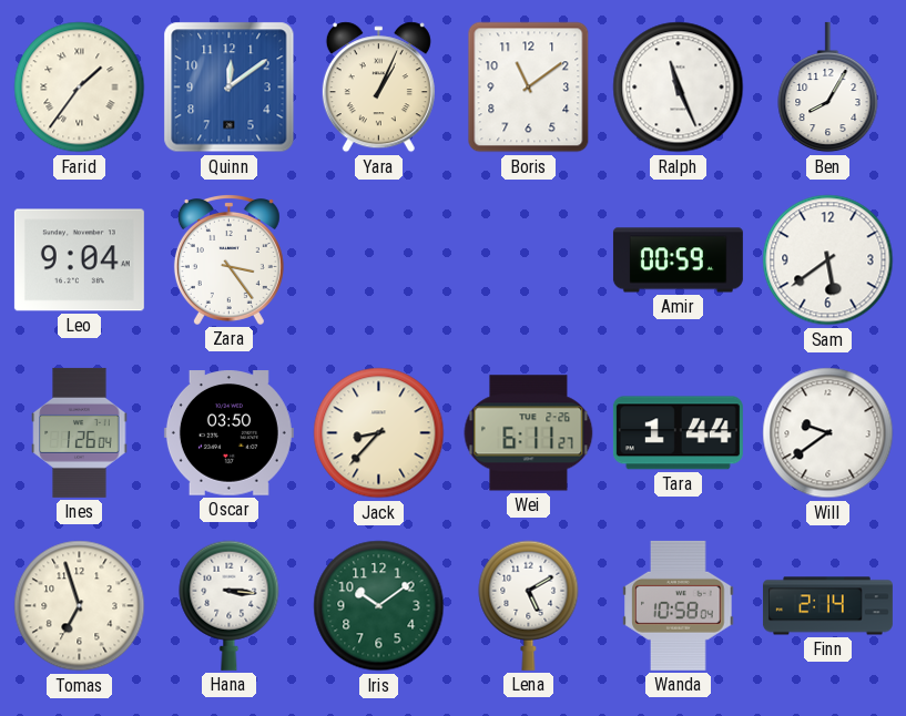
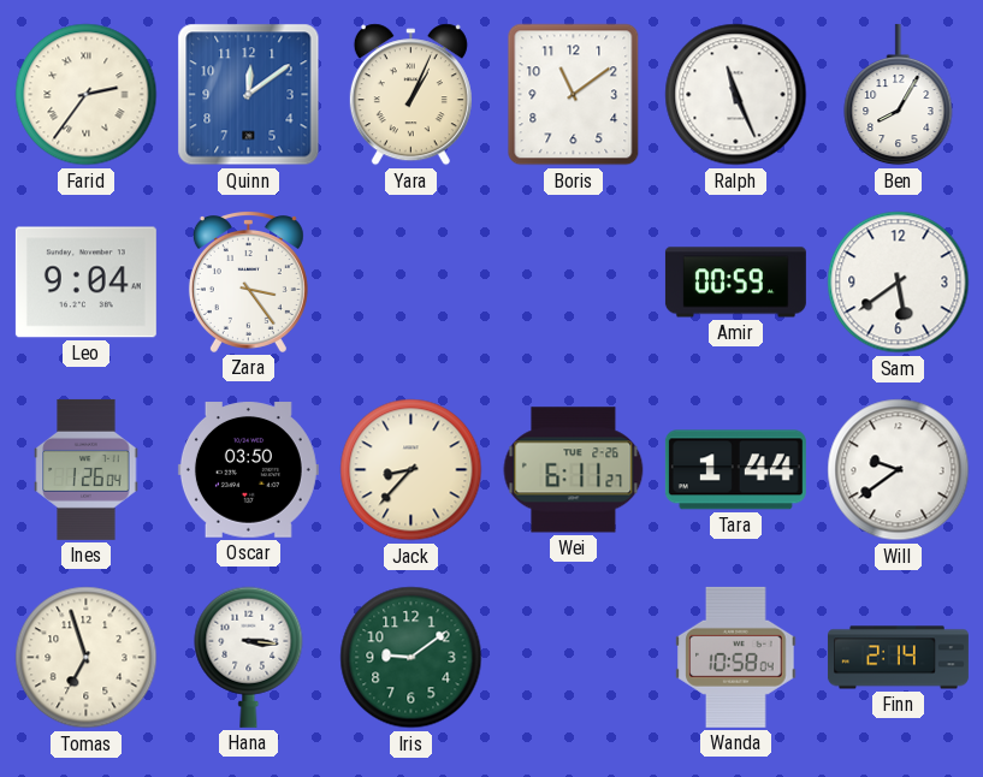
Farid: 1:36 -> 2:36
Iris: 10:09 -> 9:09
Lena: 5:10 -> none
